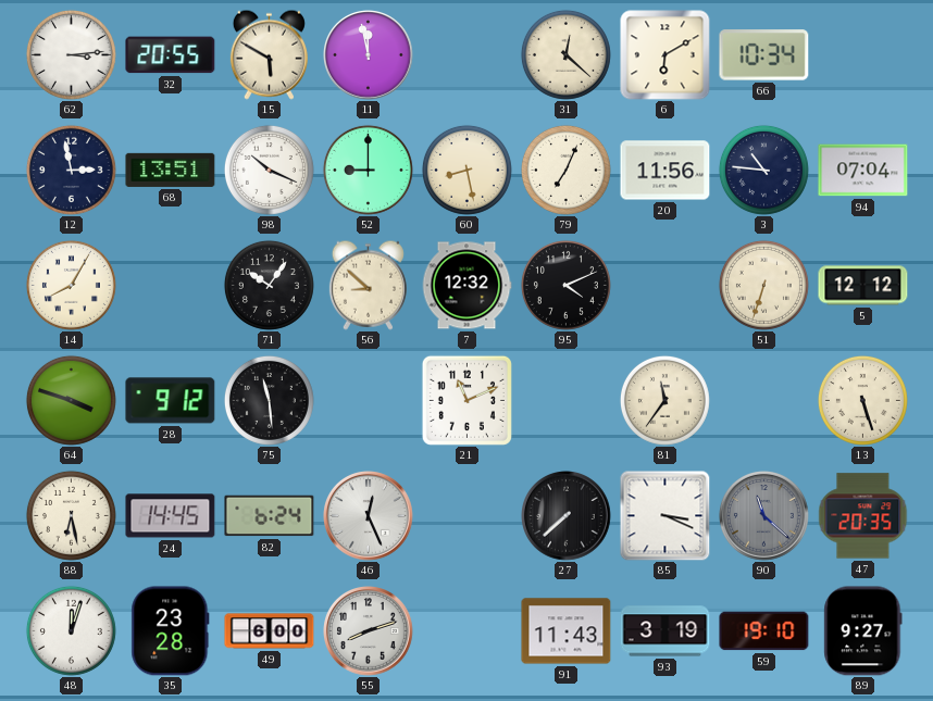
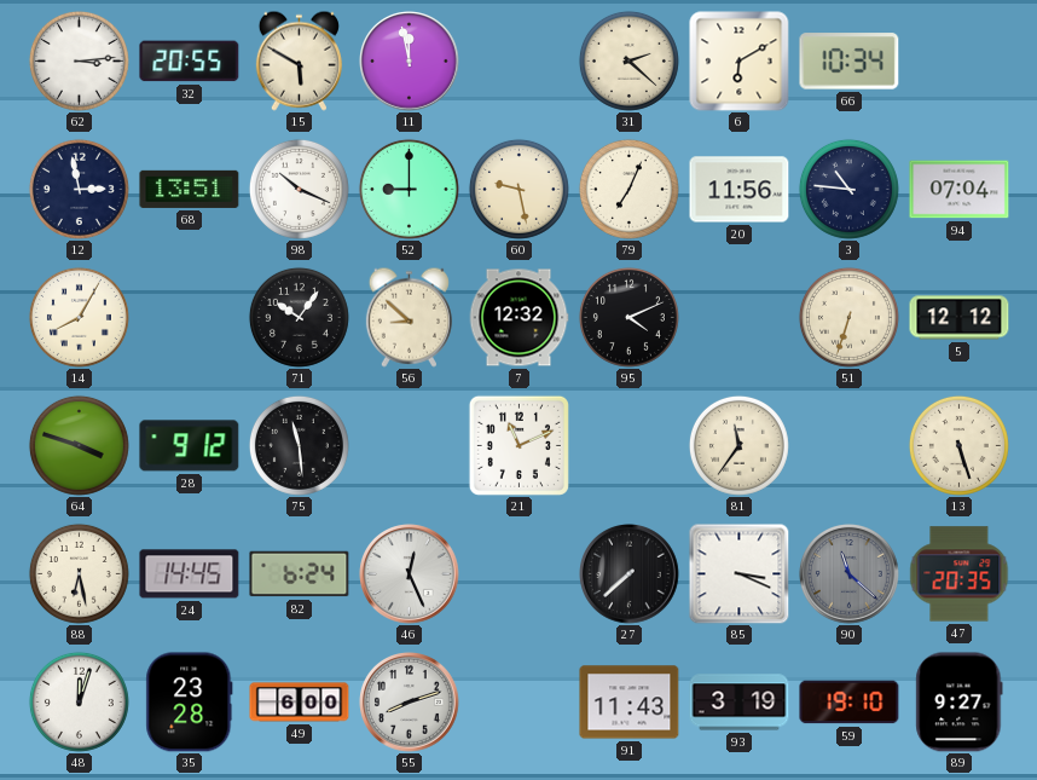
31: 12:22 -> 2:22
60: 8:28 -> 9:28
